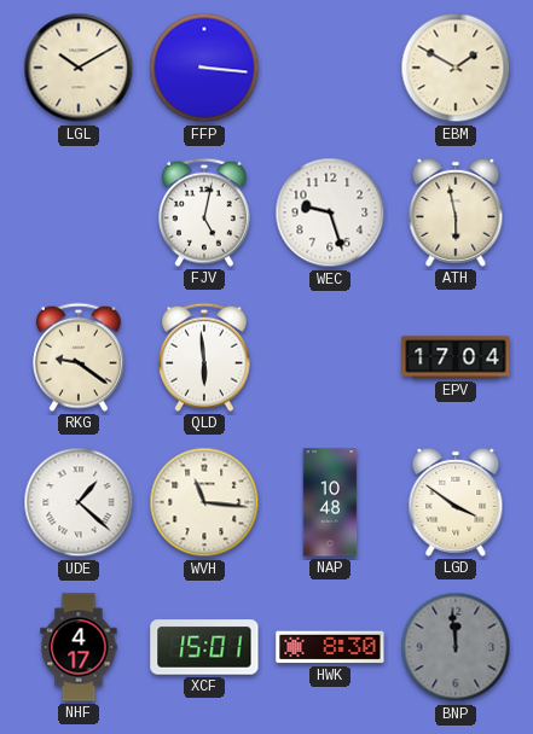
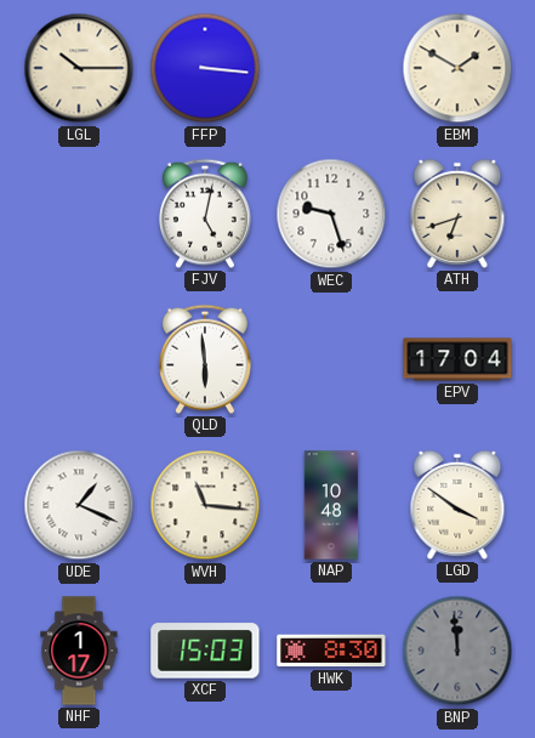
LGL: 10:10 -> 10:15
ATH: 5:58 -> 6:42
RKG: 9:21 -> none
UDE: 1:22 -> 1:19
NHF: 4:17 -> 1:17
XCF: 15:01 -> 15:03
